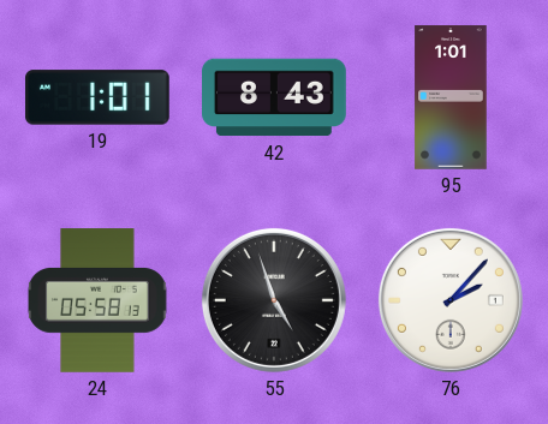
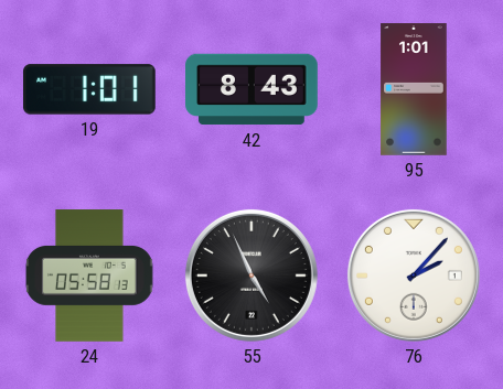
55: 4:57 -> 4:56
